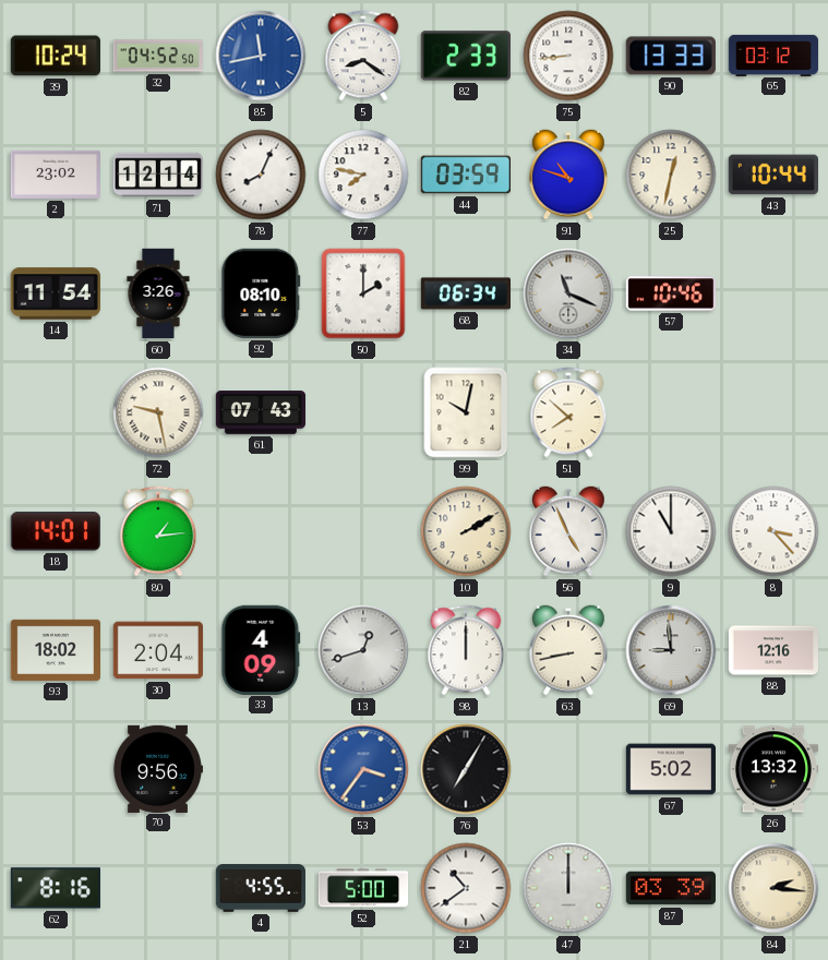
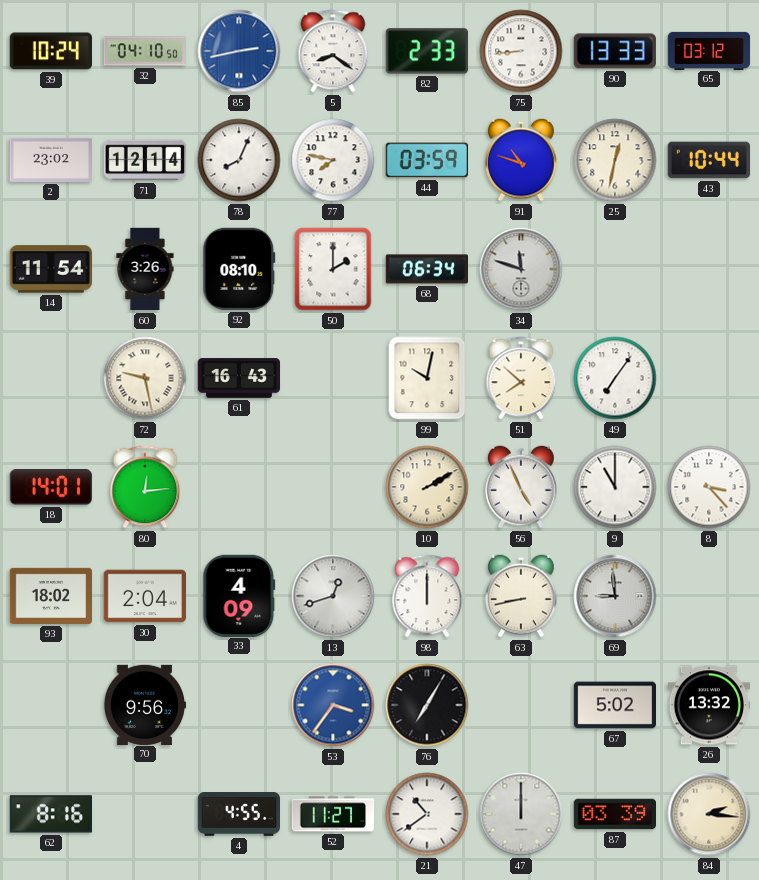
32: 04:52 -> 04:10
85: 11:43 -> 2:43
34: 11:19 -> 11:48
57: 10:46 -> none
61: 07:43 -> 16:43
49: none -> 7:06
80: 1:14 -> 12:14
88: 12:16 -> none
52: 5:00 -> 11:27
